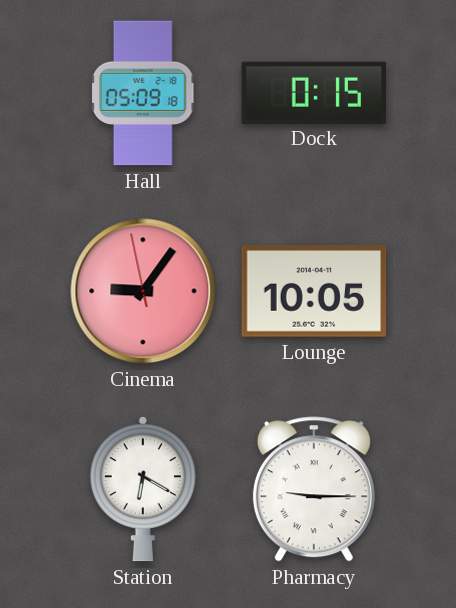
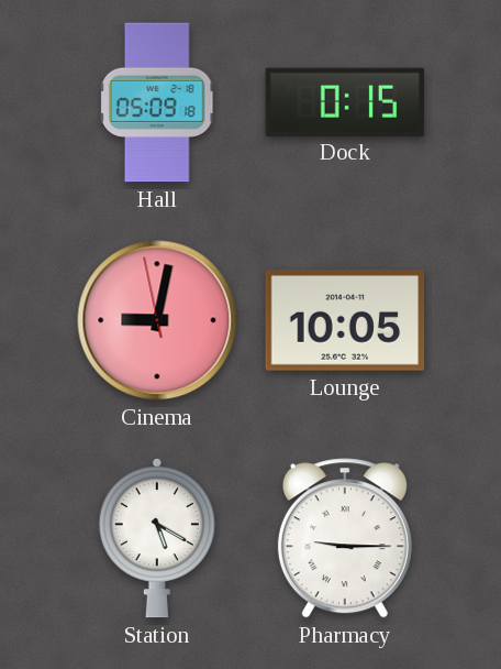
Cinema: 9:05 -> 9:01
Station: 6:20 -> 5:20
